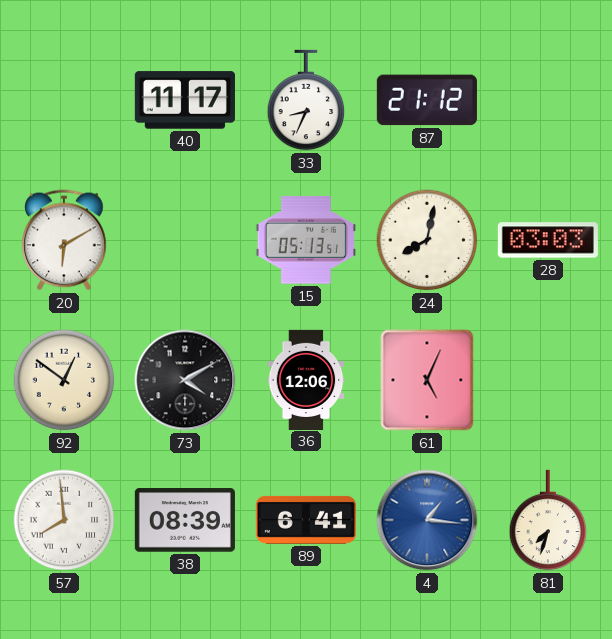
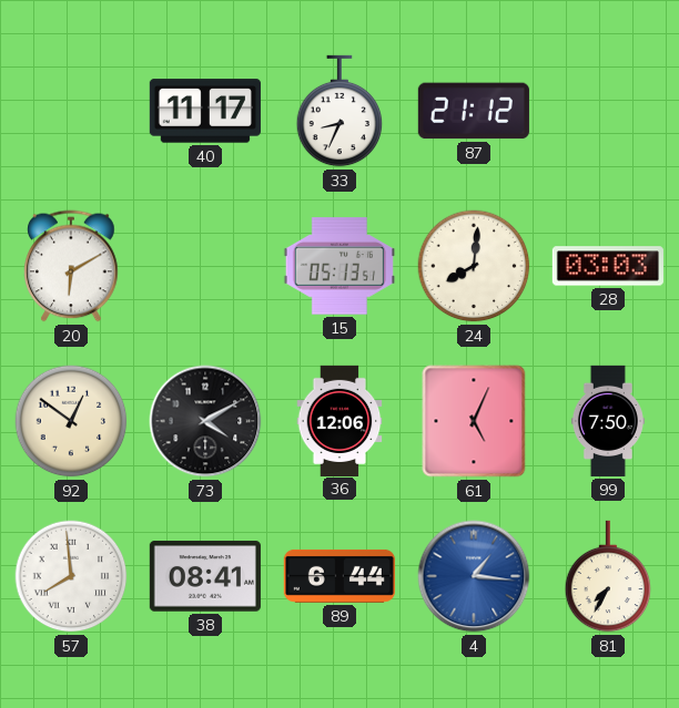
24: 8:02 -> 8:01
99: none -> 7:50
38: 08:39 -> 08:41
89: 6:41 -> 6:44
81: 7:33 -> 7:35
